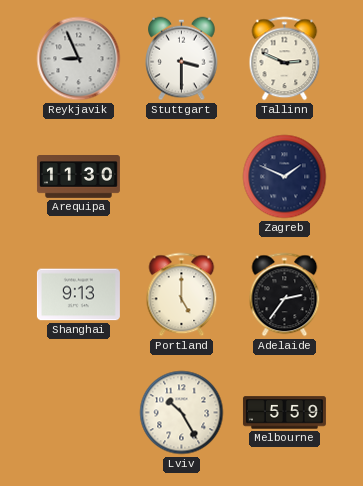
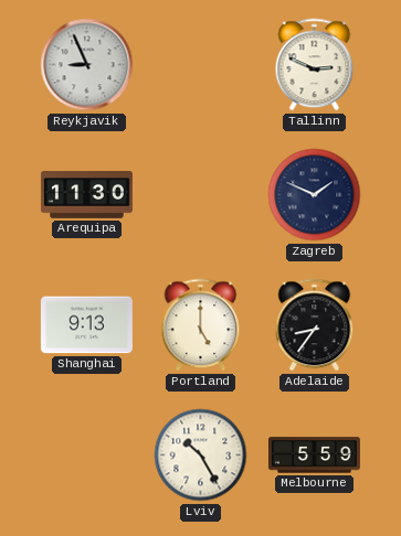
Stuttgart: 3:30 -> none
Adelaide: 2:36 -> 8:36
